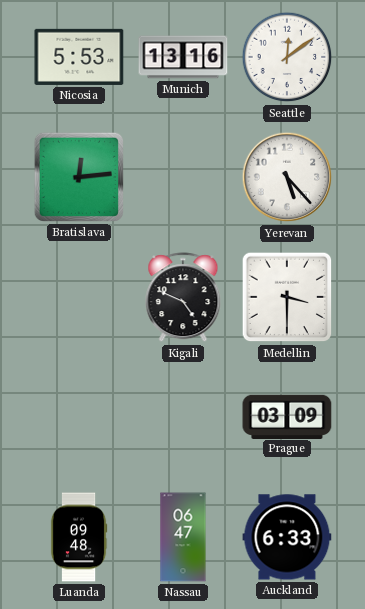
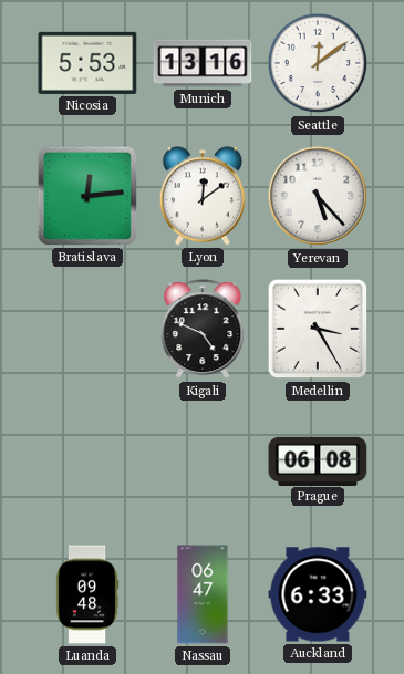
Lyon: none -> 12:09
Medellin: 3:30 -> 3:25
Prague: 03:09 -> 06:08
